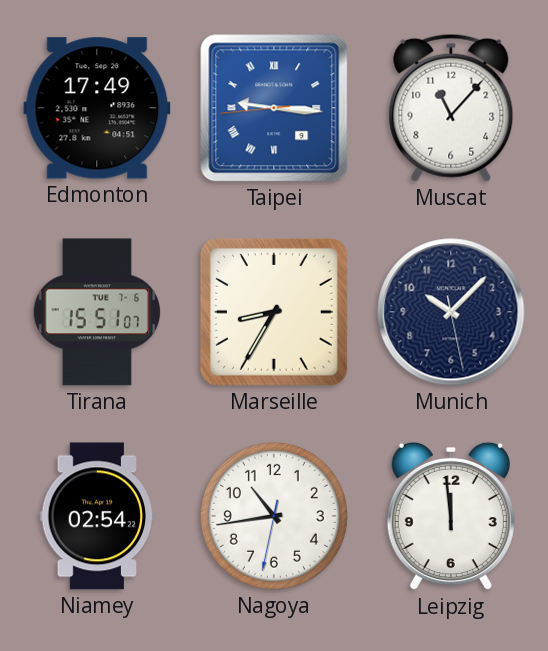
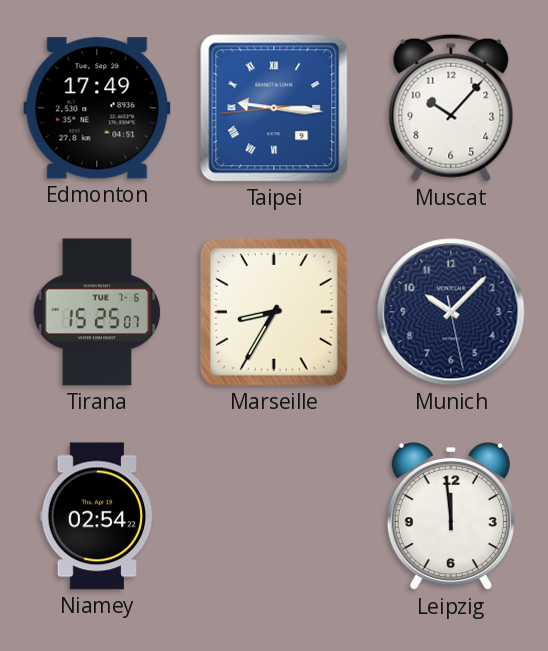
Muscat: 11:07 -> 10:07
Tirana: 15:51 -> 15:25
Nagoya: 10:43 -> none
